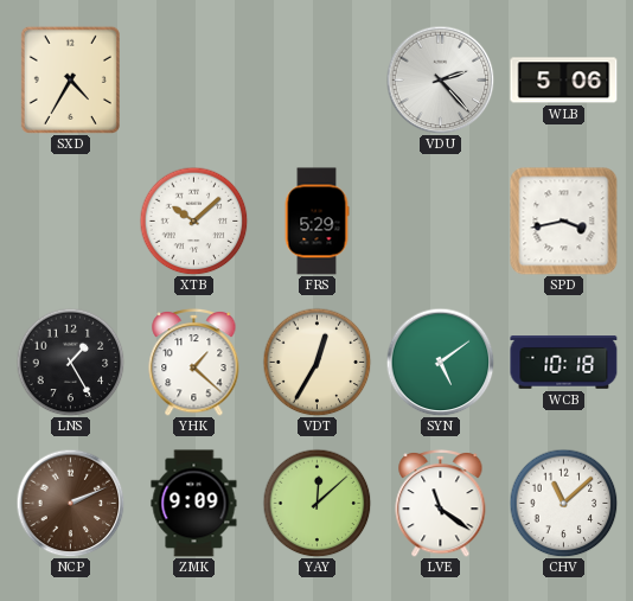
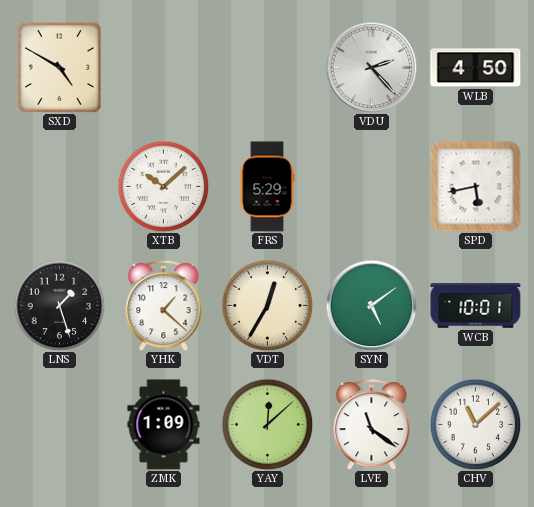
SXD: 4:35 -> 4:50
WLB: 5:06 -> 4:50
SPD: 3:43 -> 5:43
LNS: 1:25 -> 1:27
WCB: 10:18 -> 10:01
NCP: 2:11 -> none
ZMK: 9:09 -> 1:09
